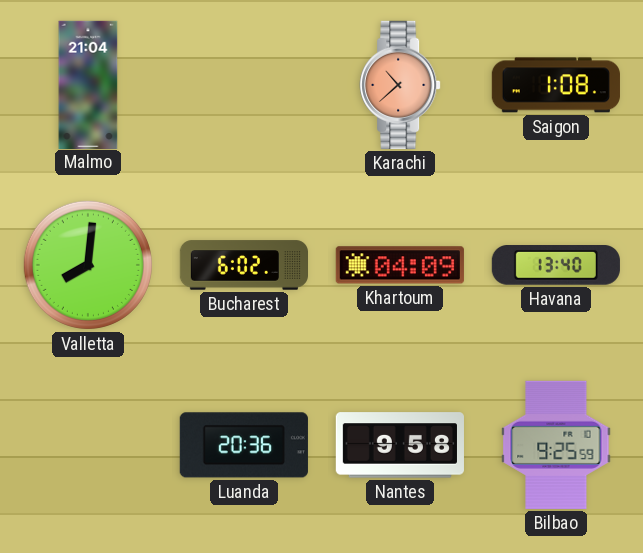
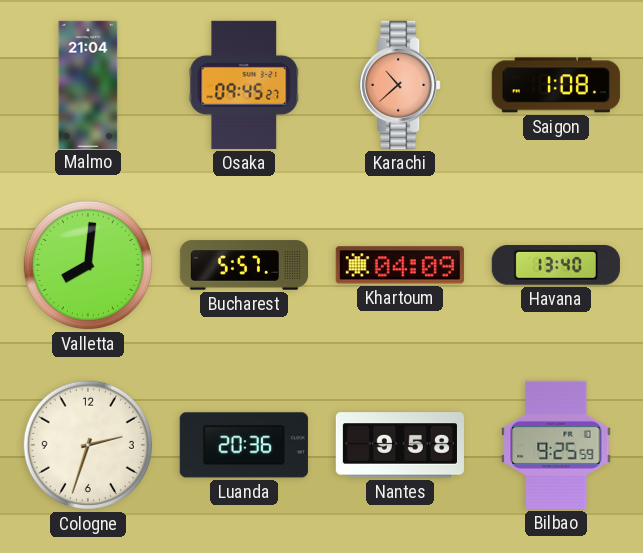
Osaka: none -> 09:45
Bucharest: 6:02 -> 5:57
Cologne: none -> 2:33
